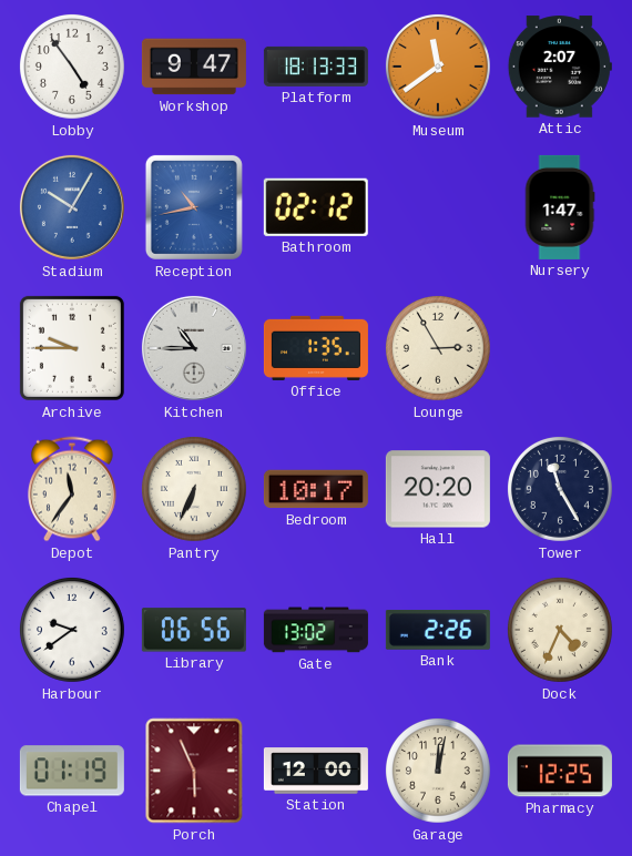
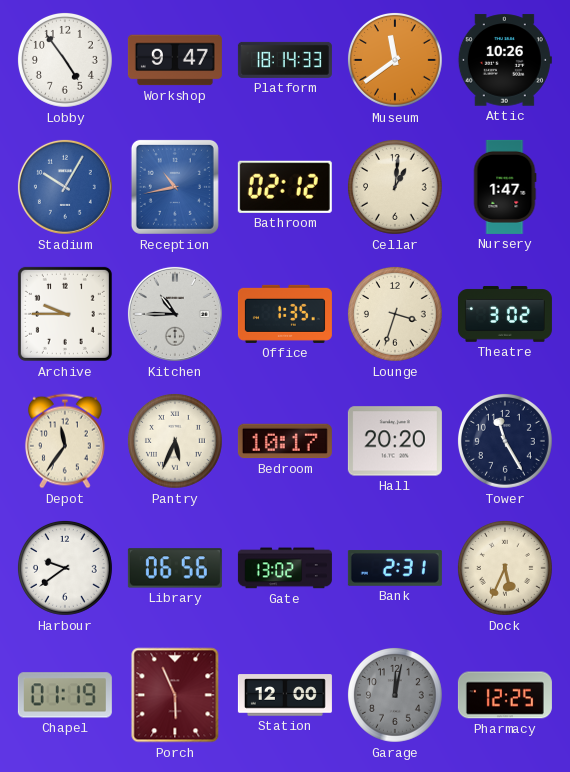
Platform: 18:13 -> 18:14
Attic: 2:07 -> 10:26
Cellar: none -> 1:01
Lounge: 2:55 -> 3:33
Theatre: none -> 3:02
Pantry: 6:34 -> 5:34
Bank: 2:26 -> 2:31
Dock: 4:34 -> 5:34
Garage dial: cream -> grey
